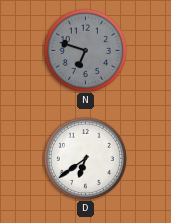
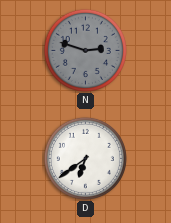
N: 6:48 -> 2:48
